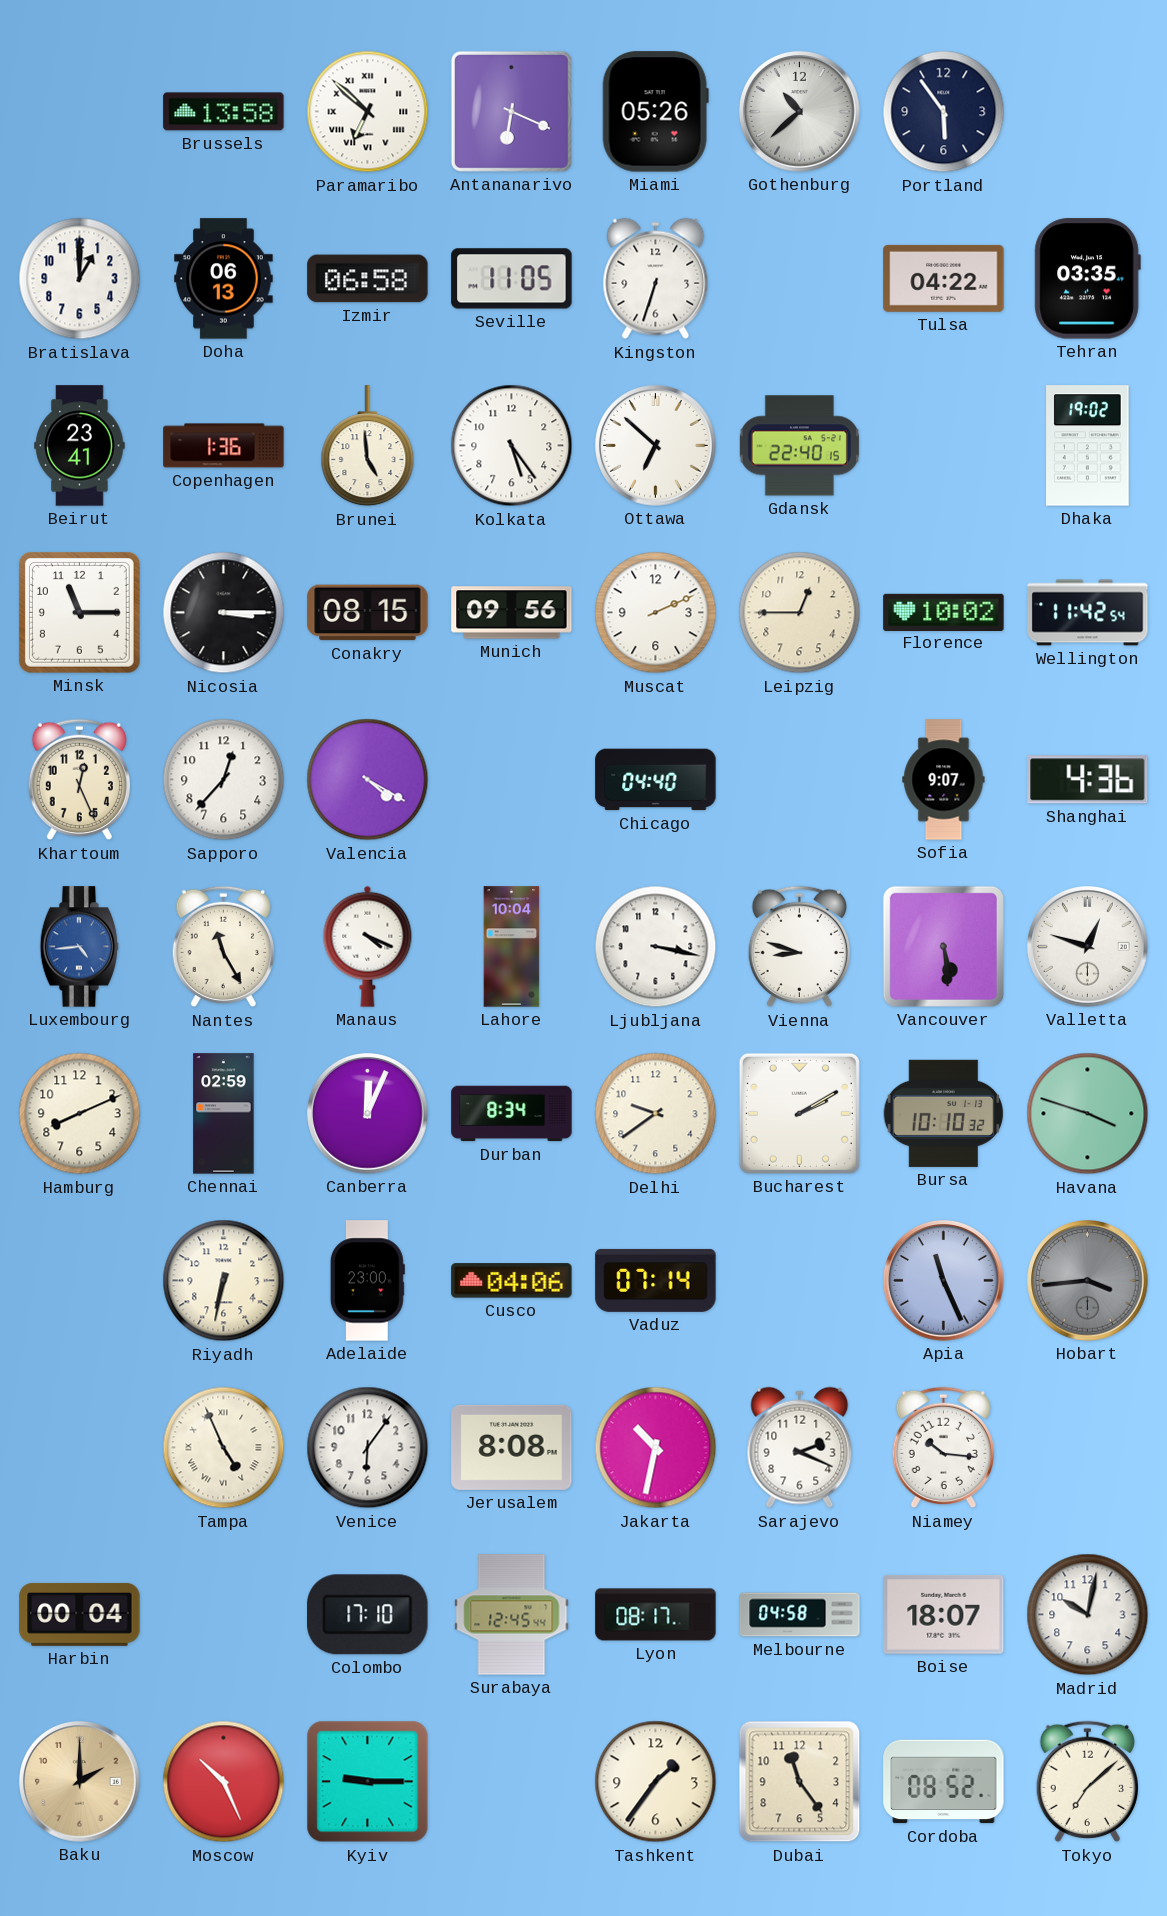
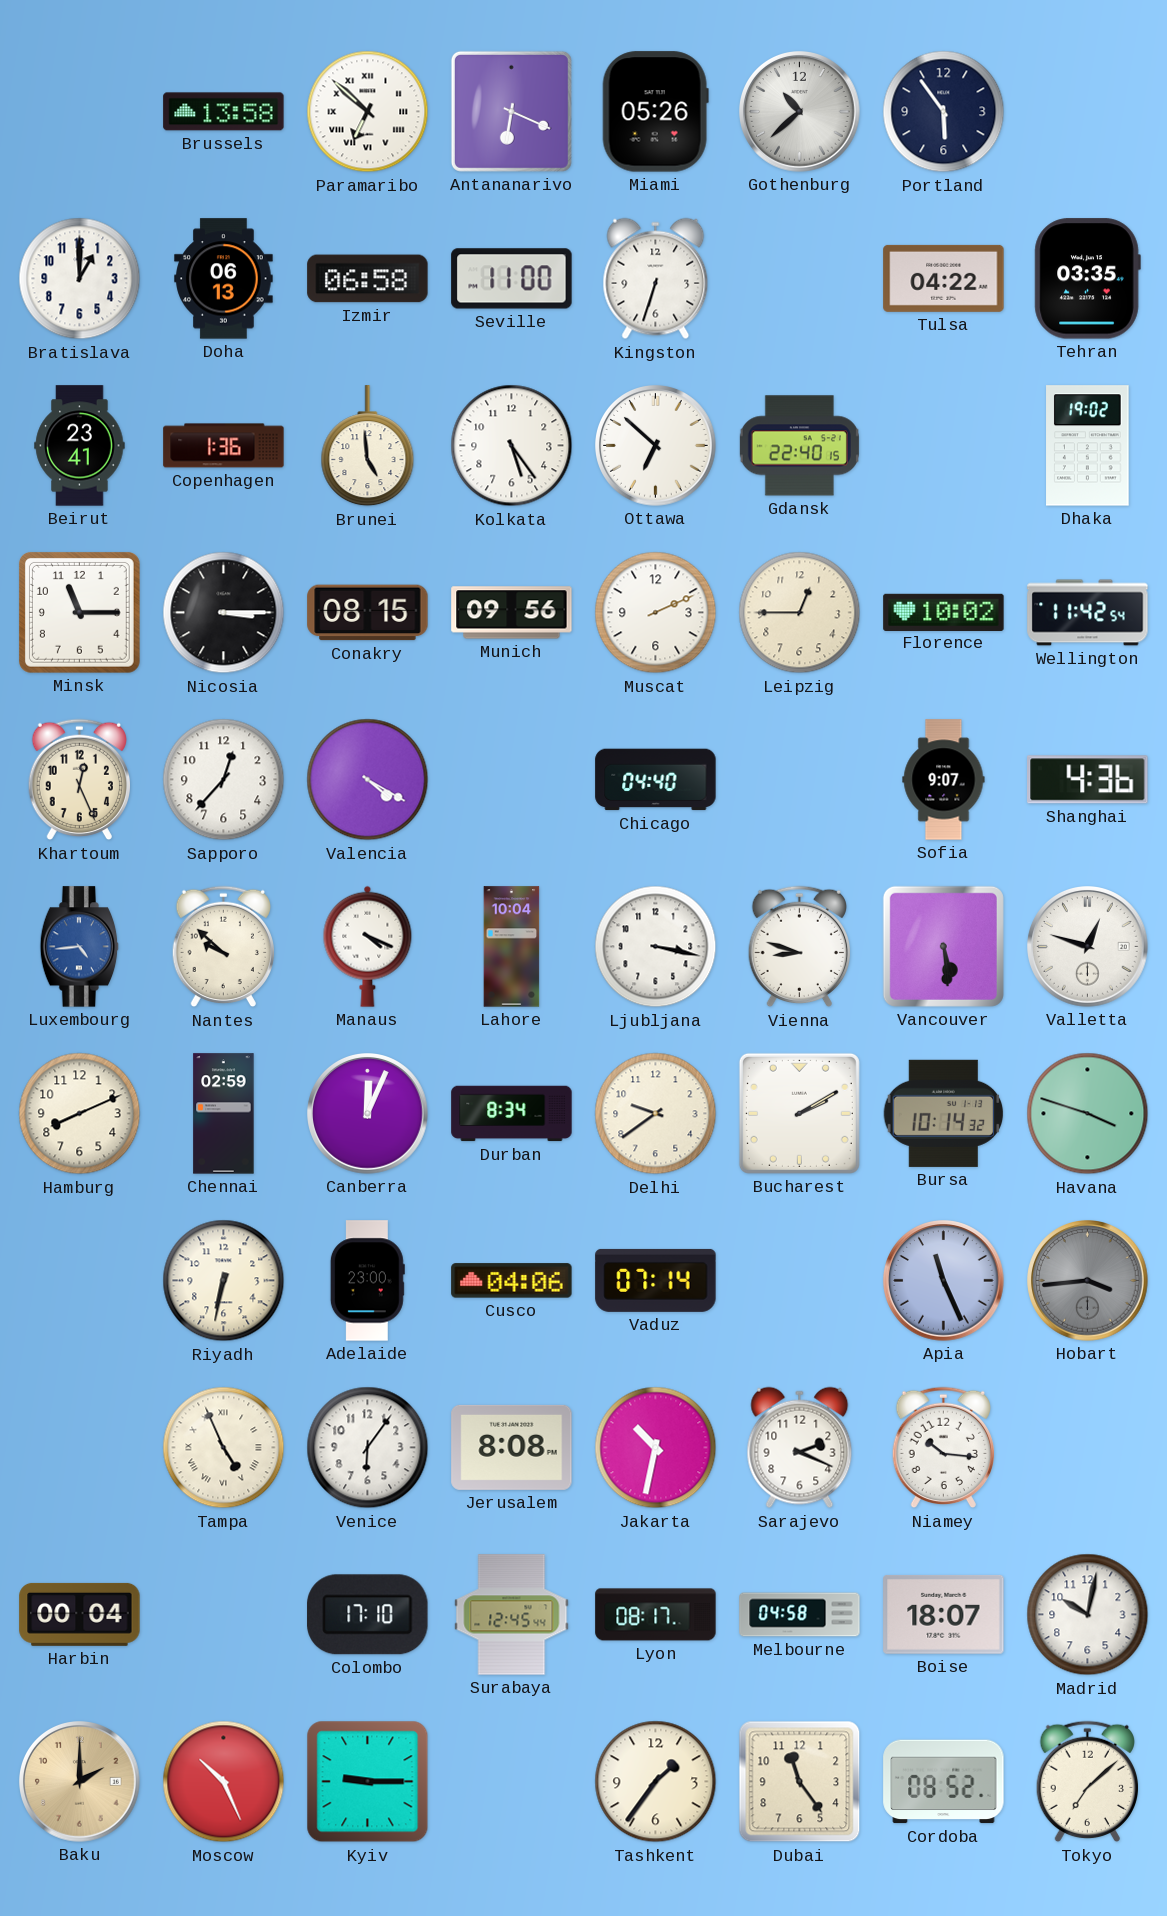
Seville: 11:05 -> 11:00
Nantes: 11:25 -> 9:52
Bursa: 10:10 -> 10:14
